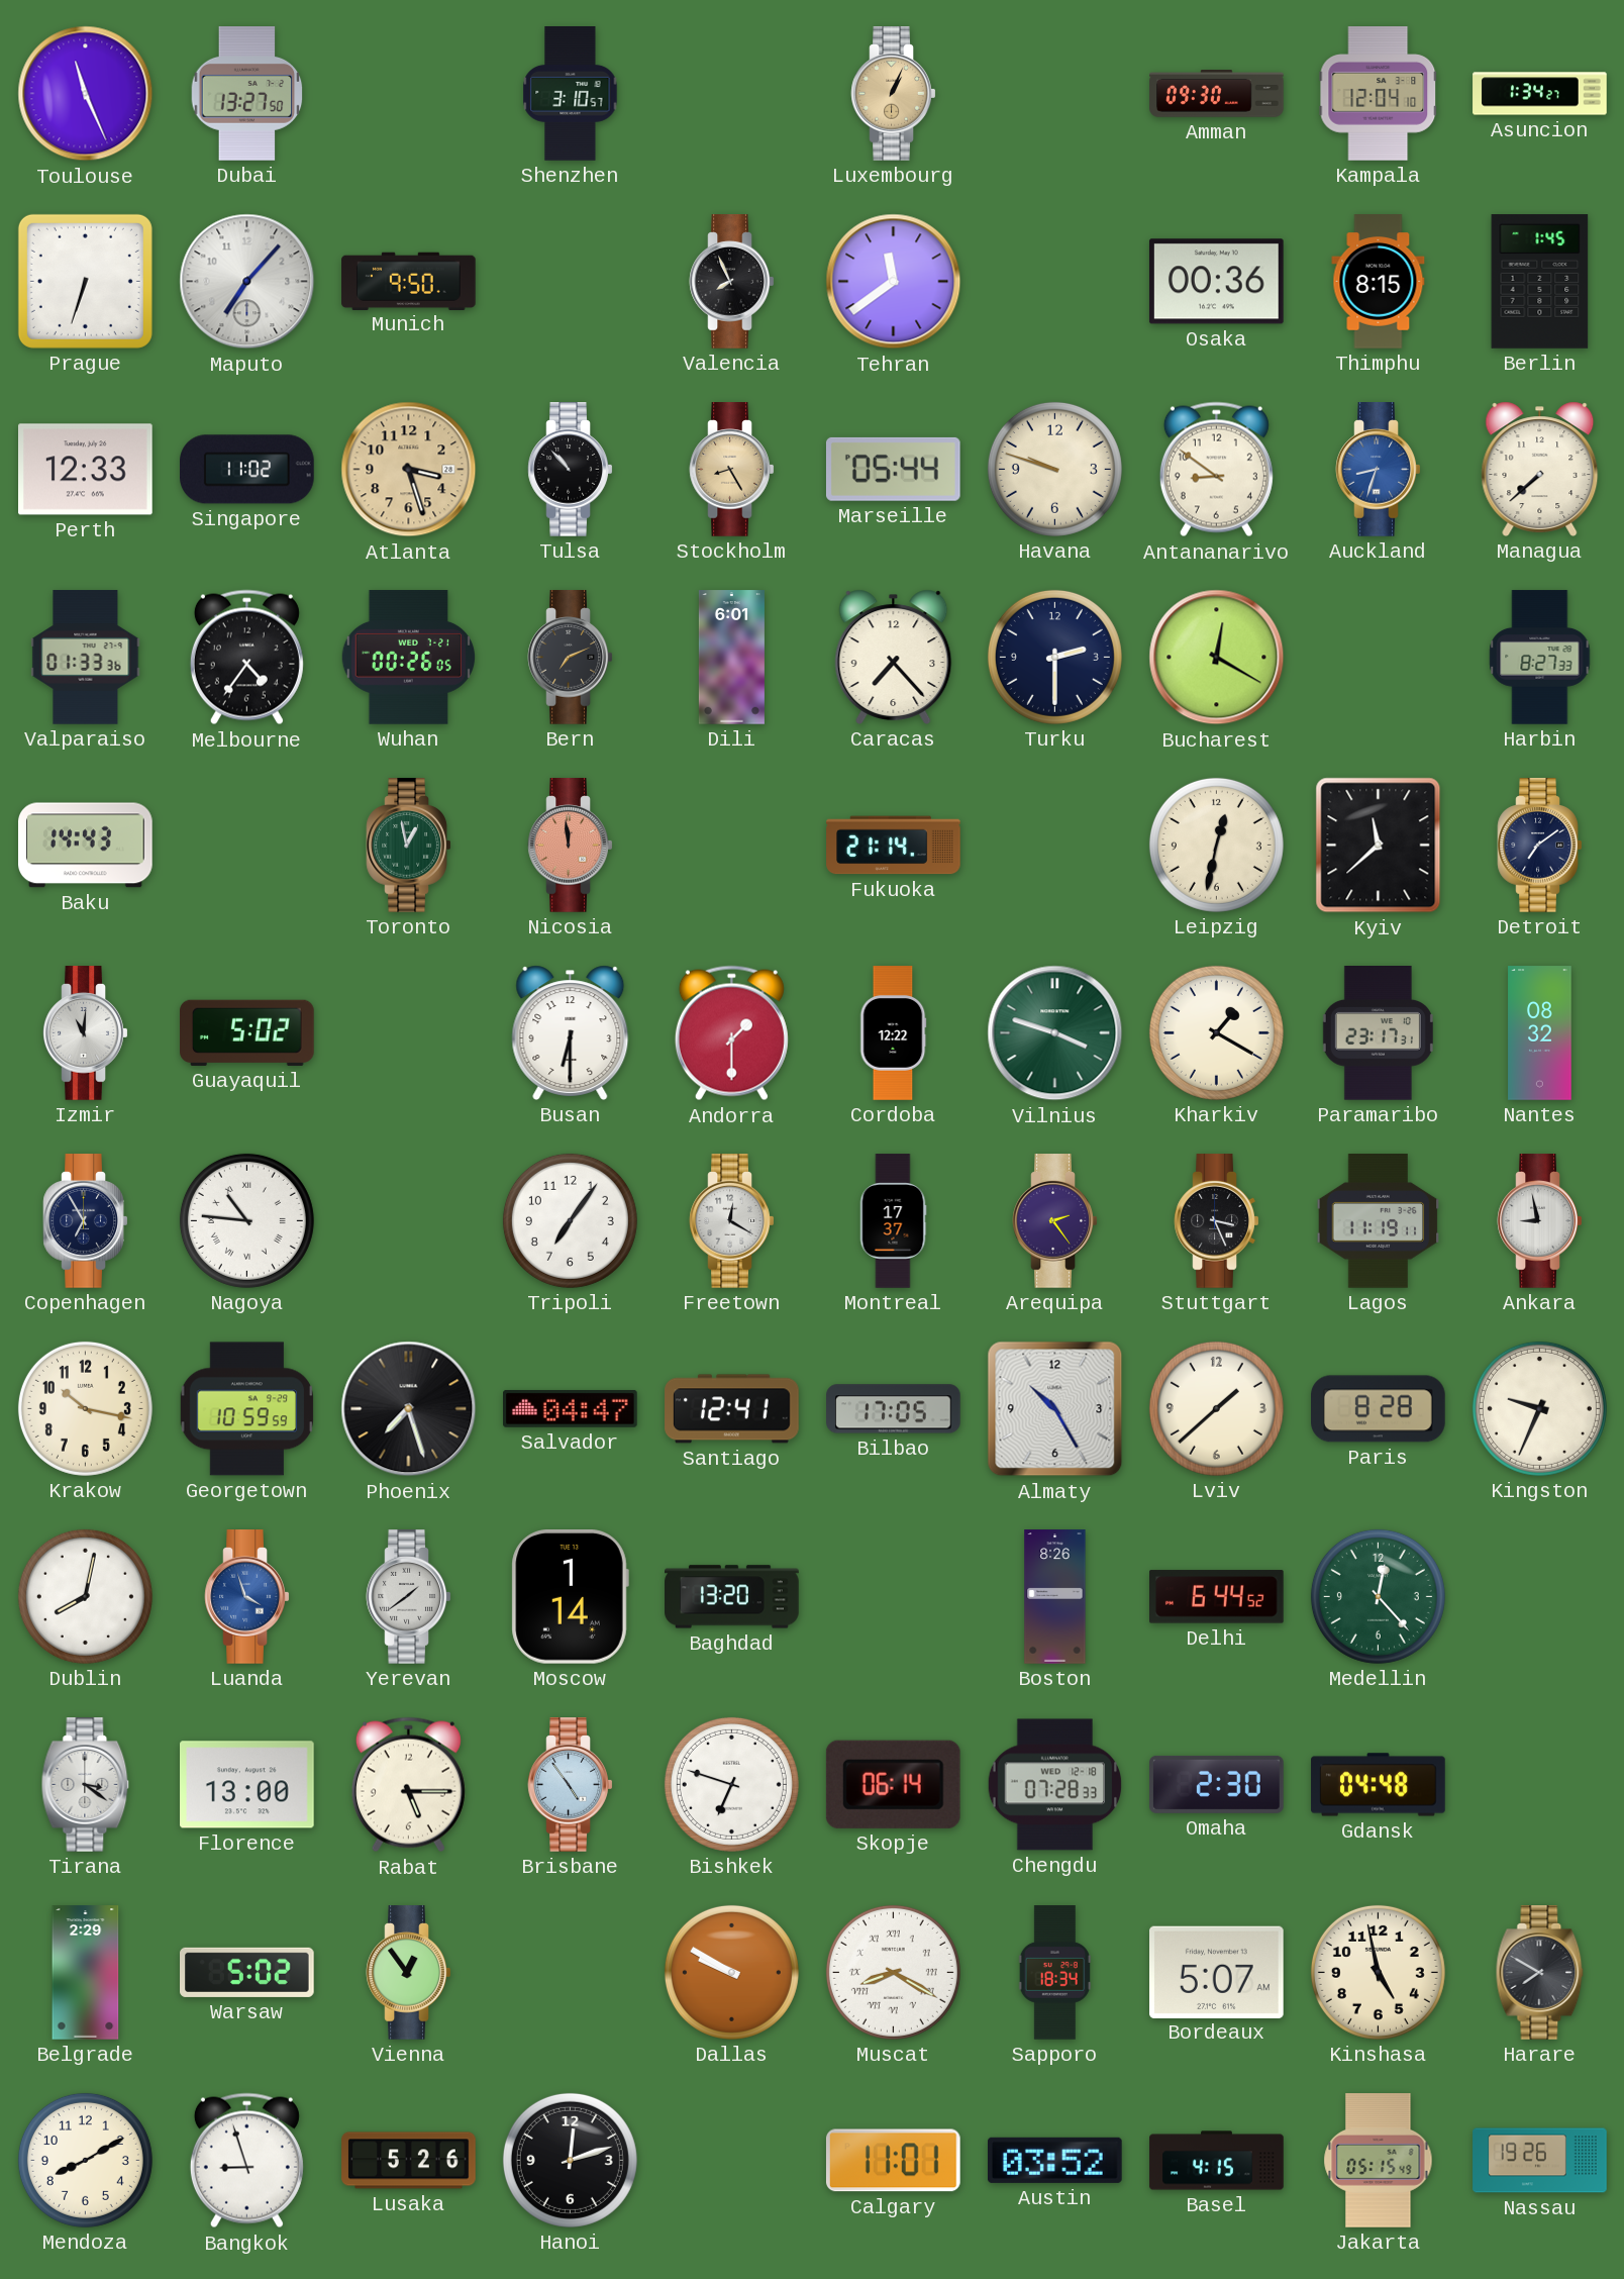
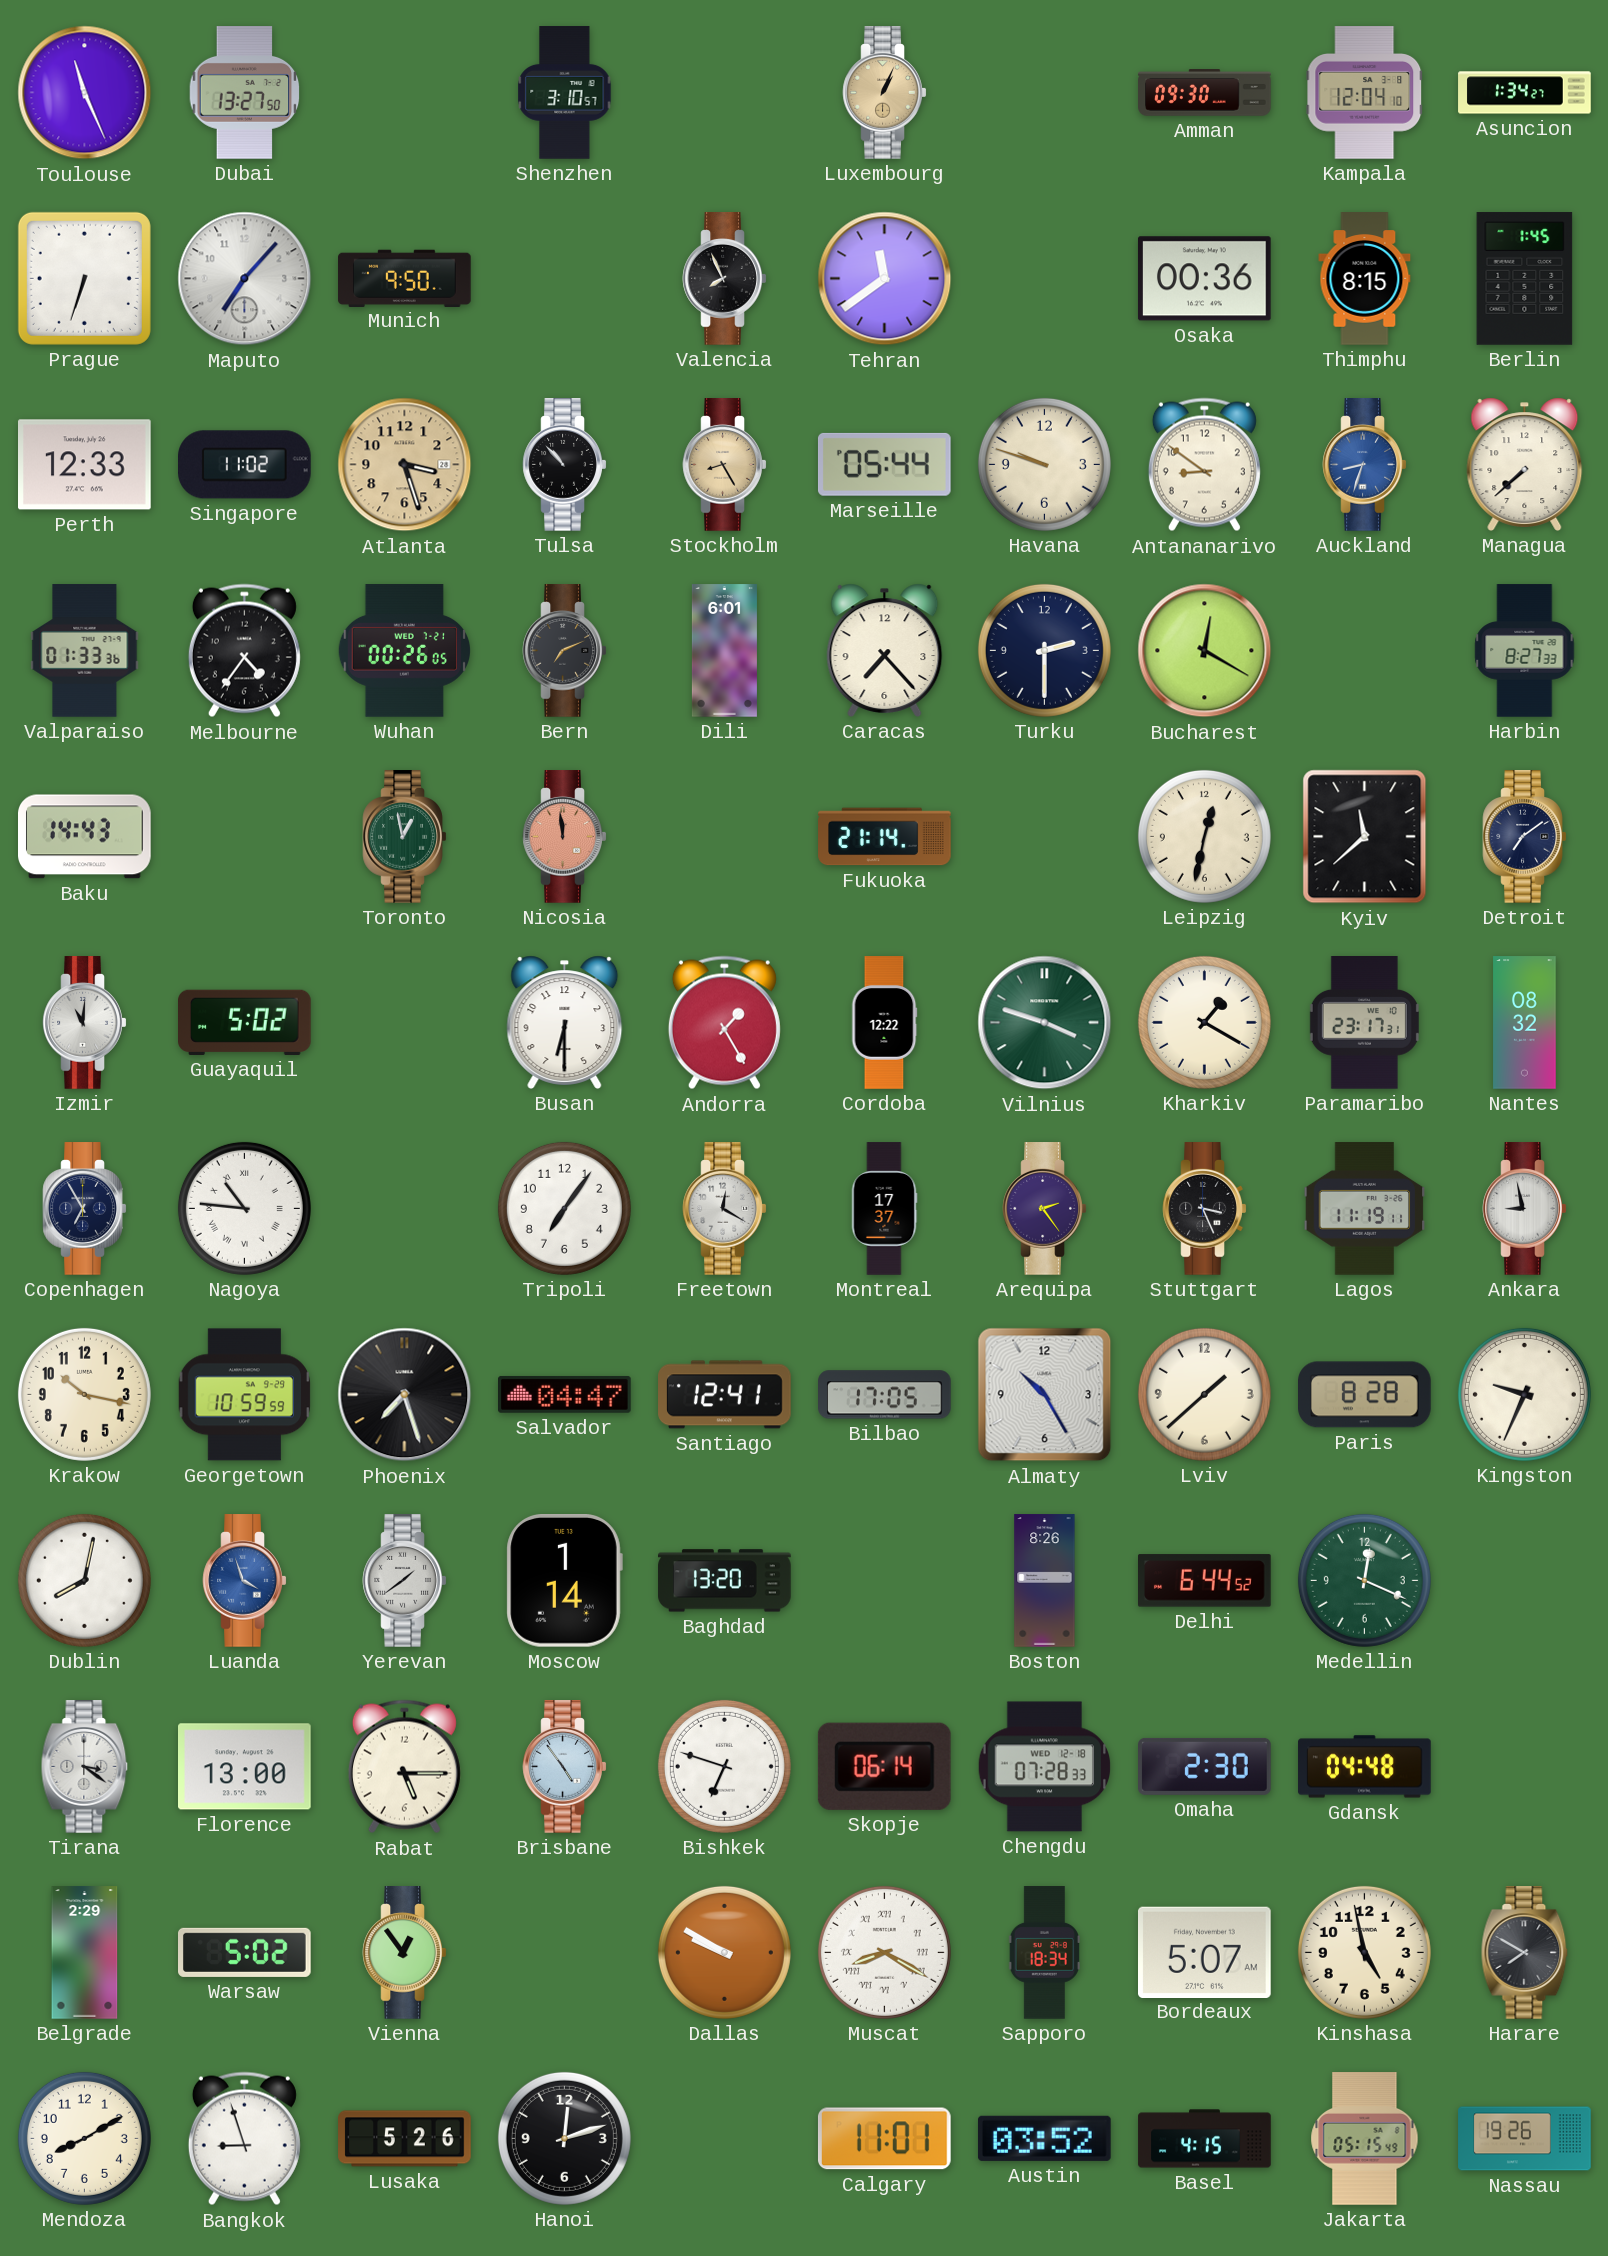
Andorra: 1:30 -> 1:25
Medellin: 12:23 -> 12:19
